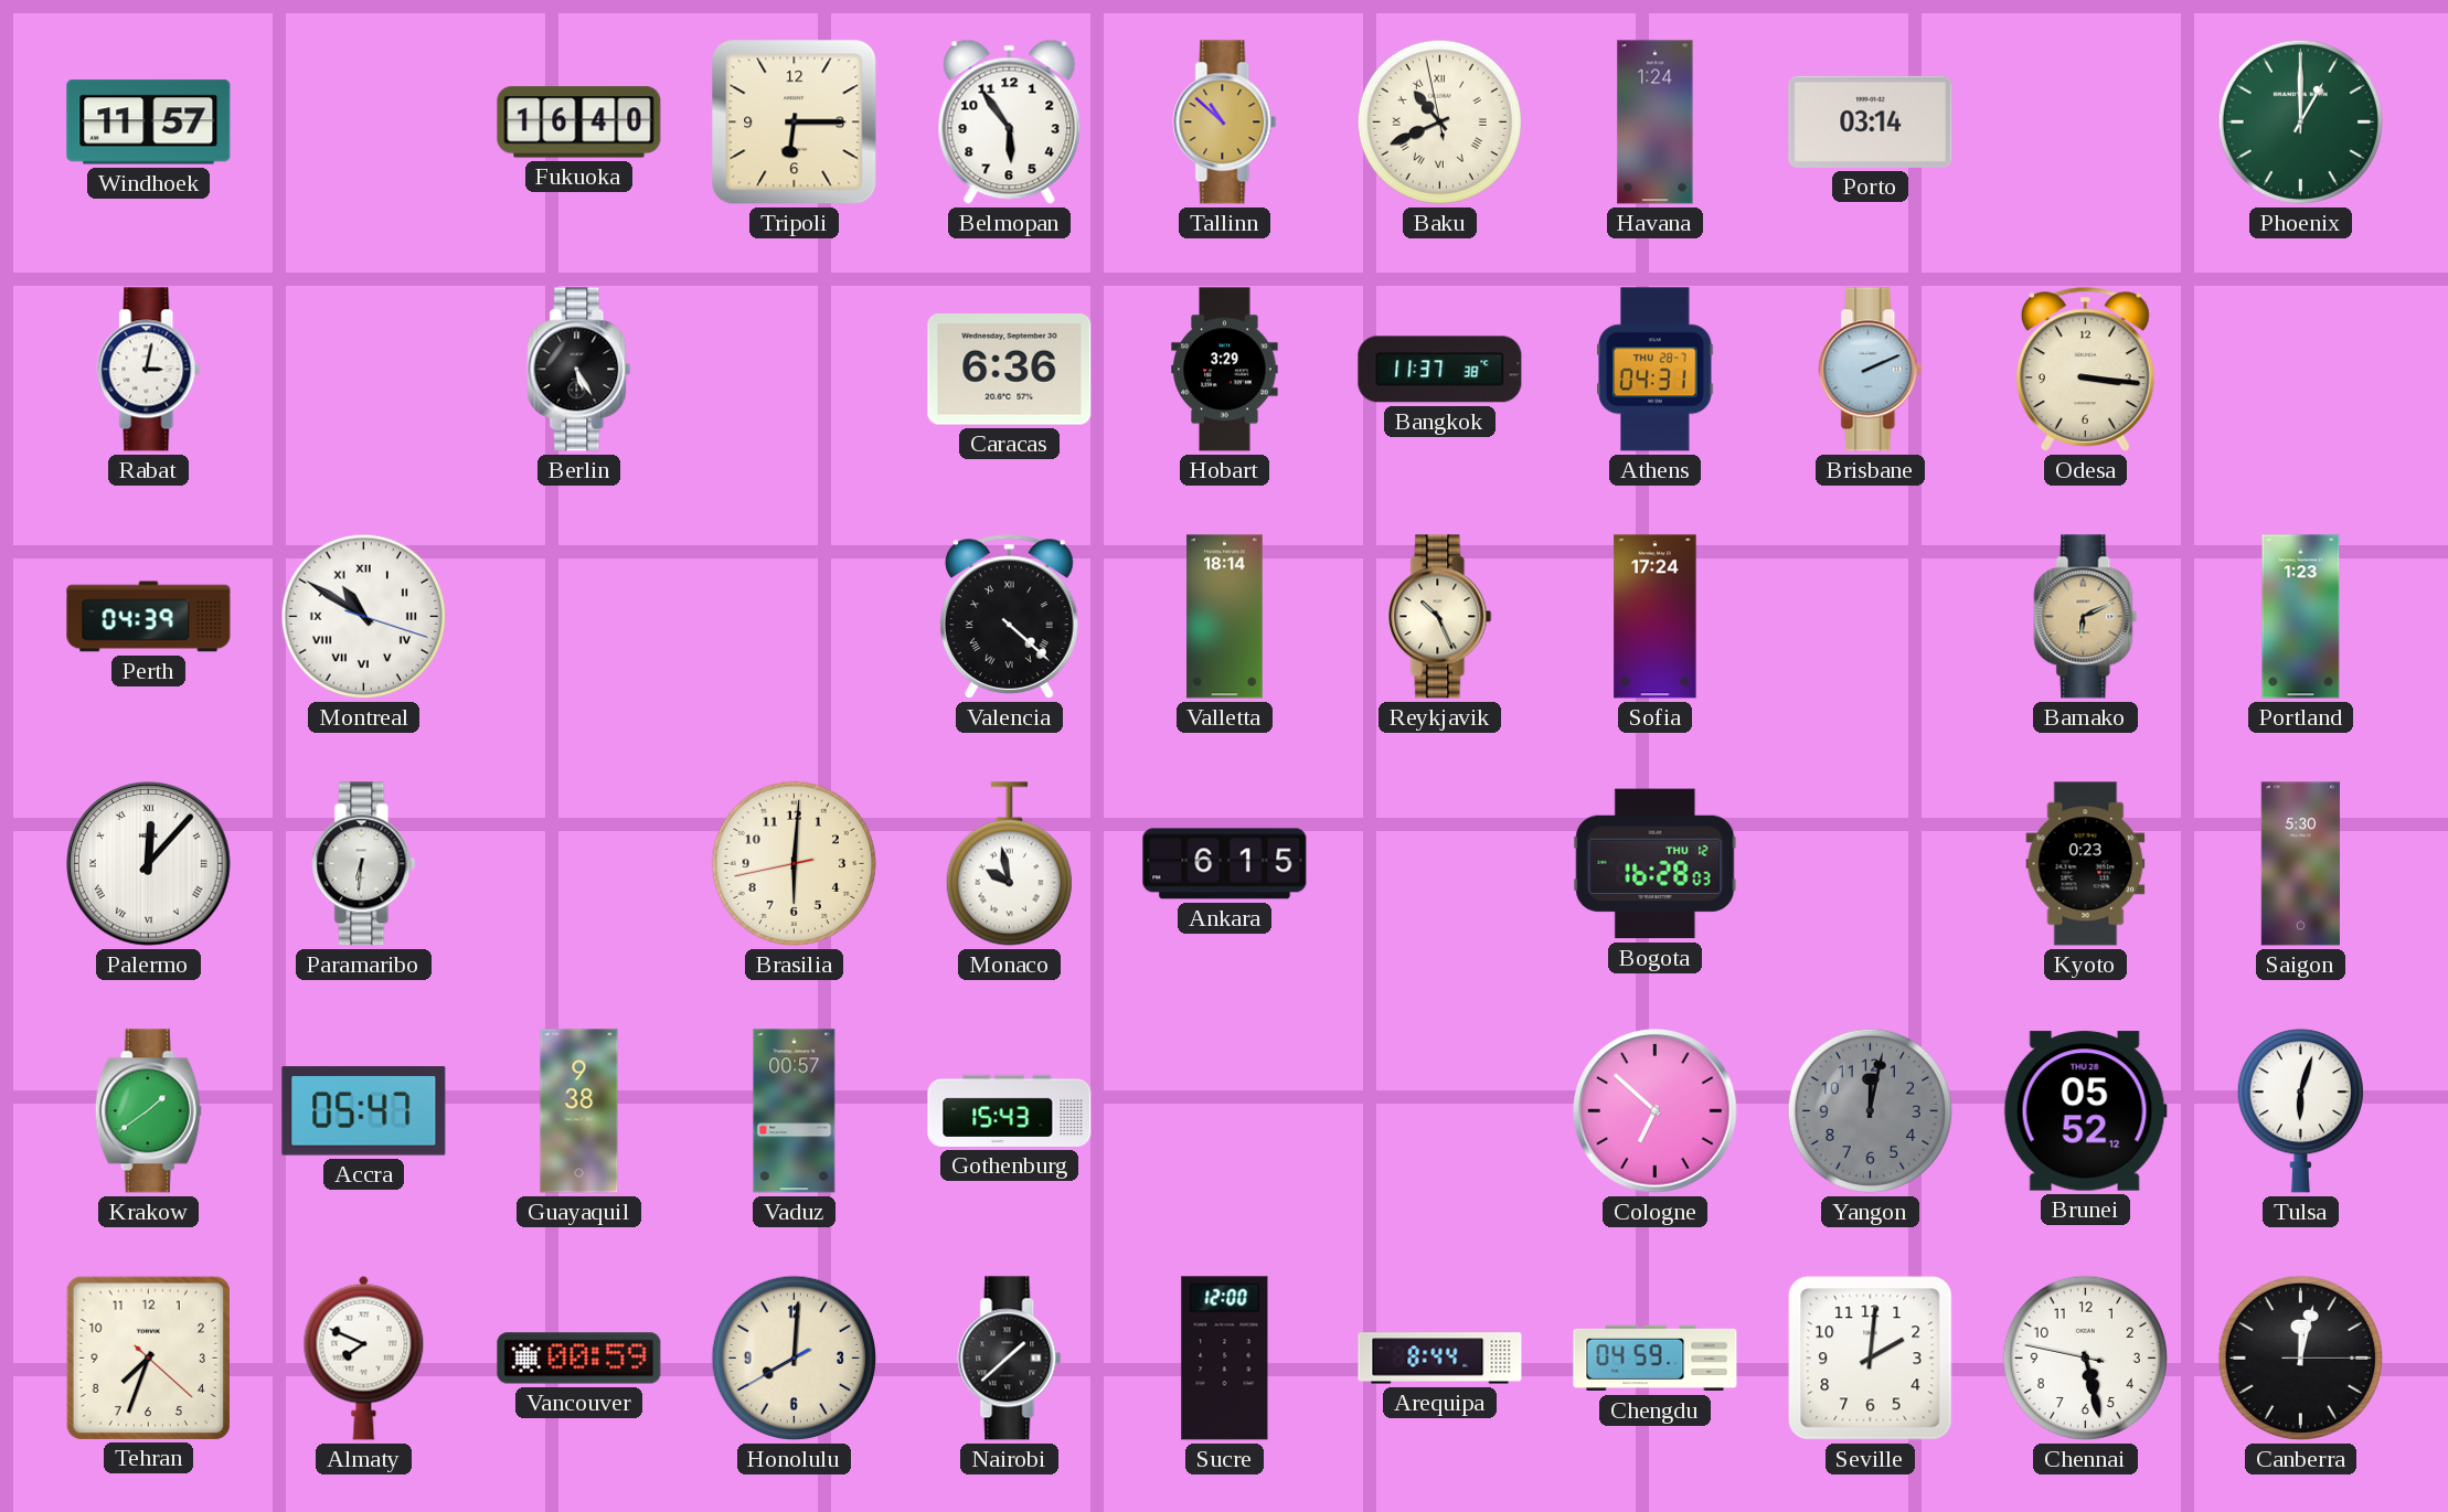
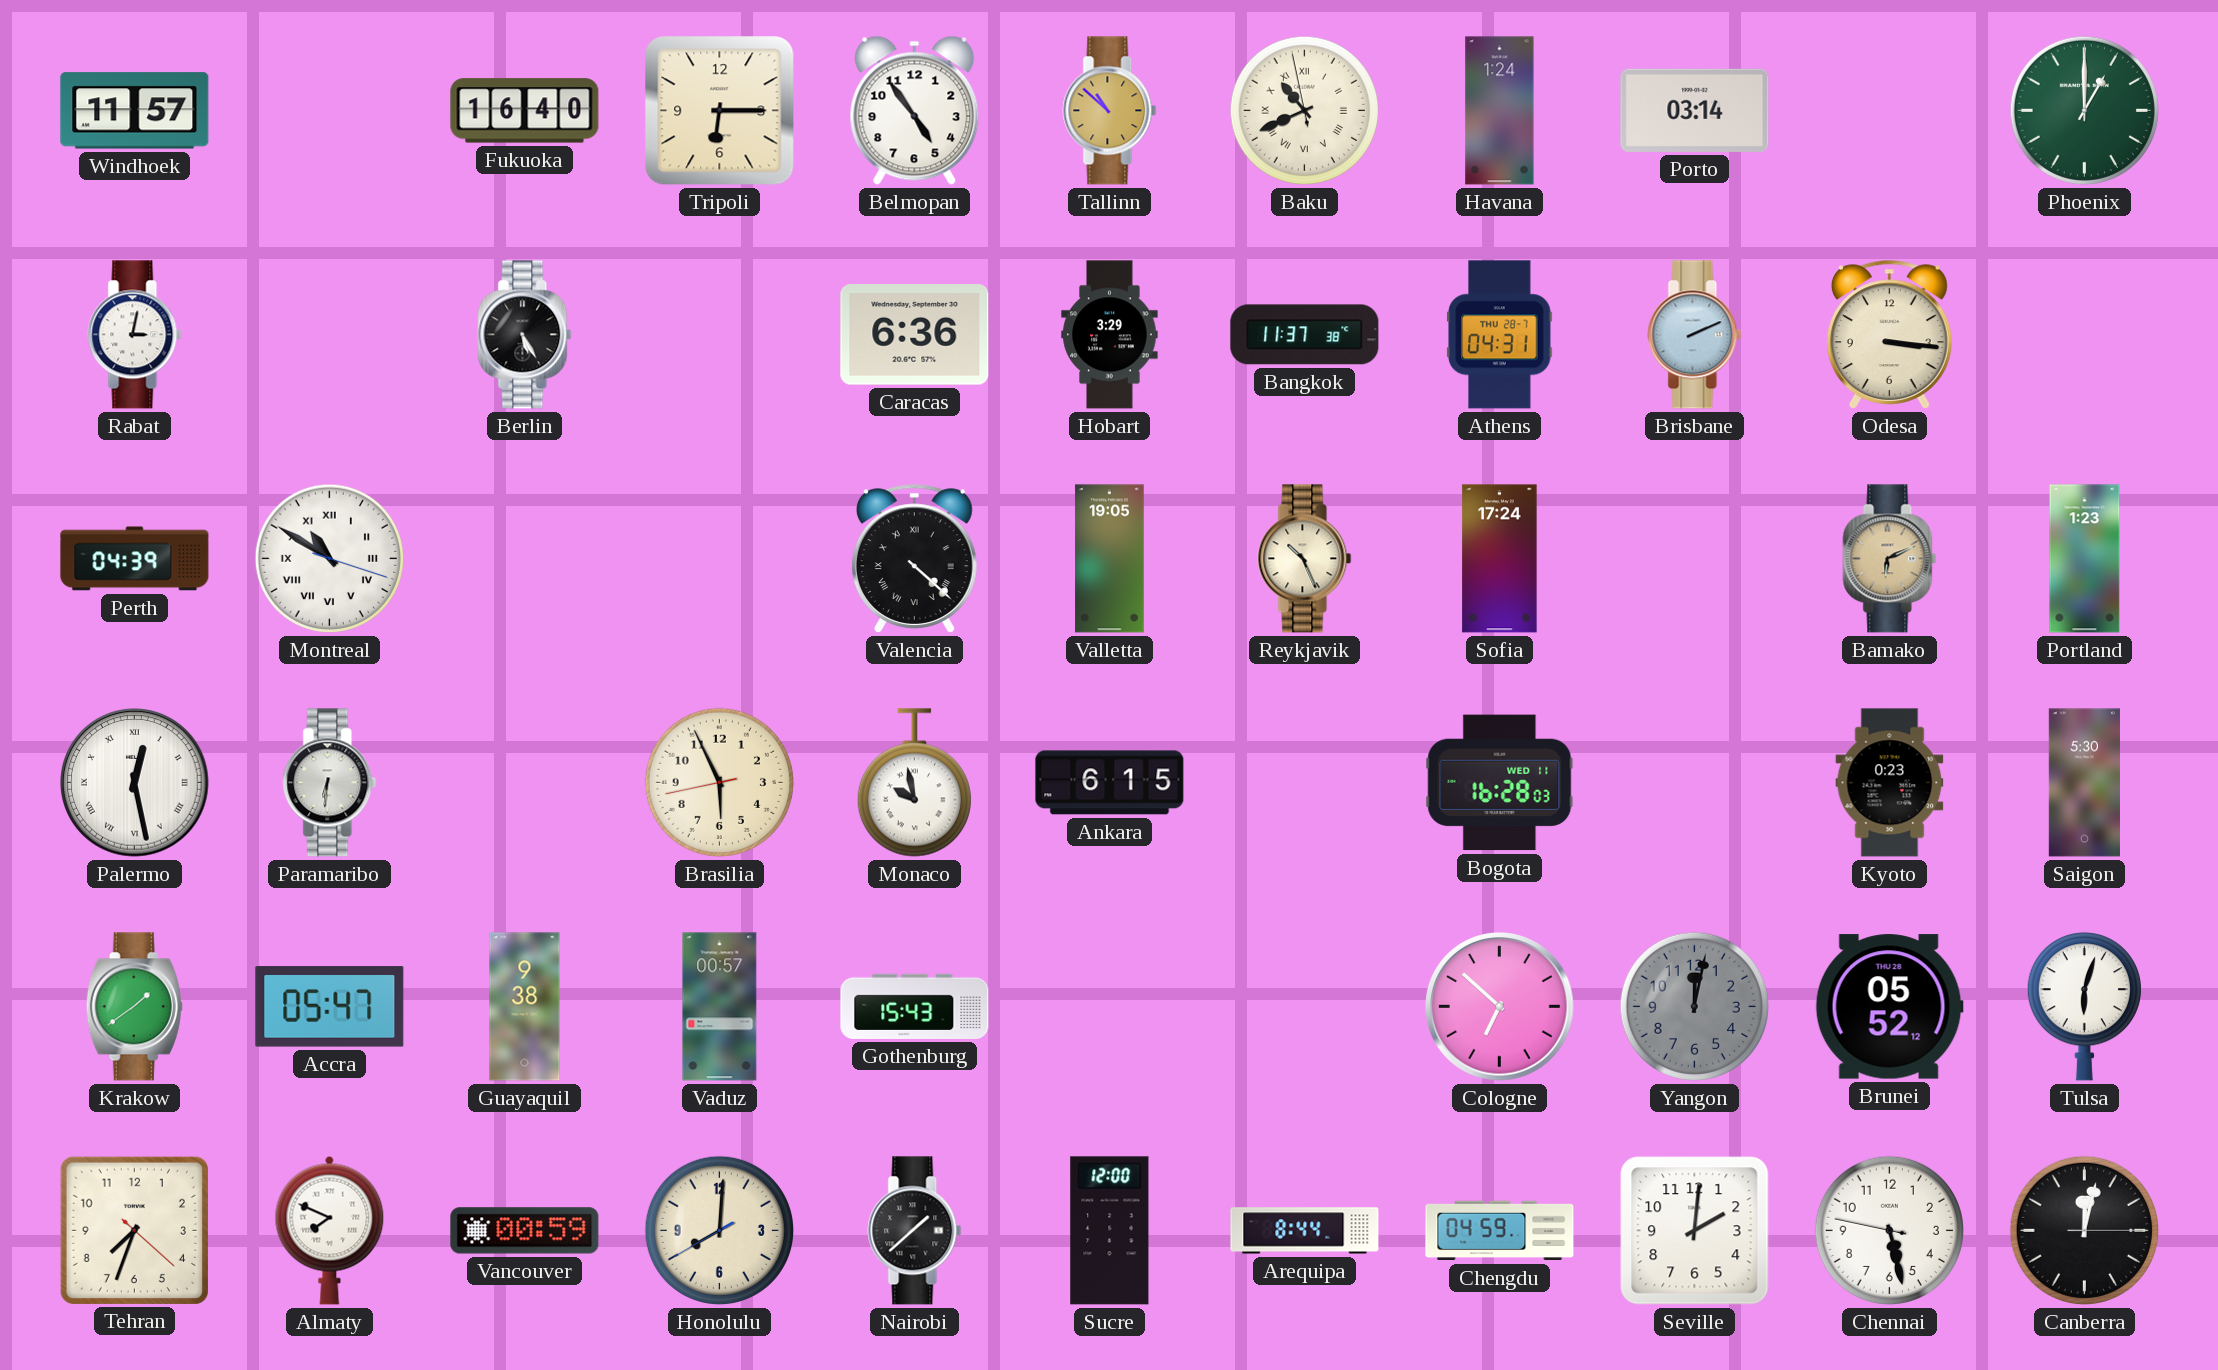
Belmopan: 5:54 -> 4:54
Valletta: 18:14 -> 19:05
Palermo: 12:07 -> 12:28
Brasilia: 6:00 -> 5:55
Bogota date: THU 12 -> WED 11
